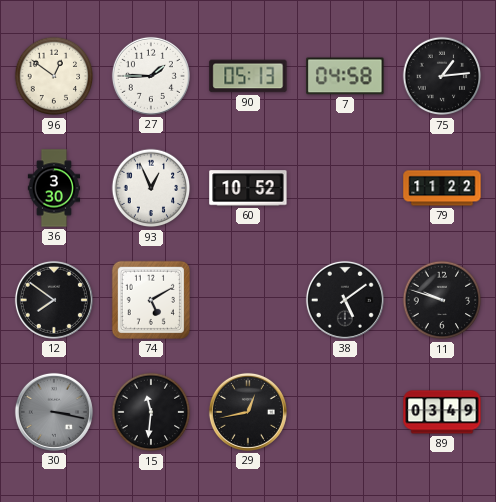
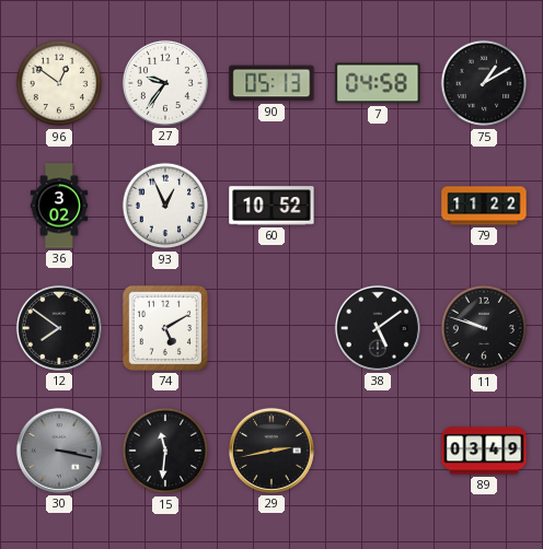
27: 1:45 -> 9:36
75: 1:14 -> 1:10
36: 3:30 -> 3:02
29: 12:43 -> 2:43
